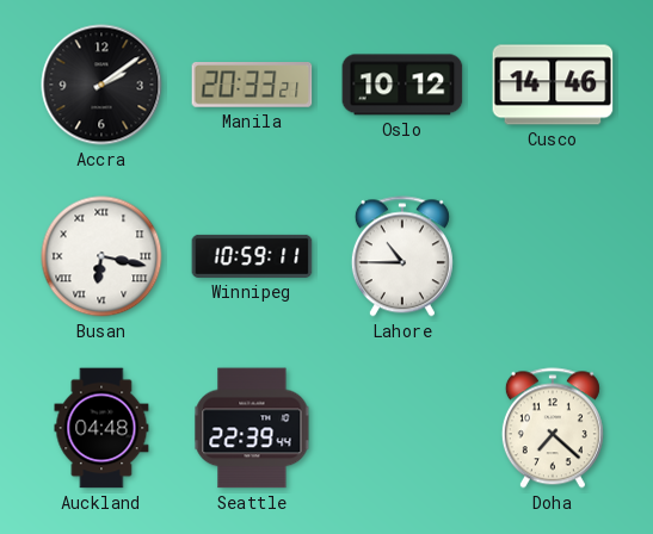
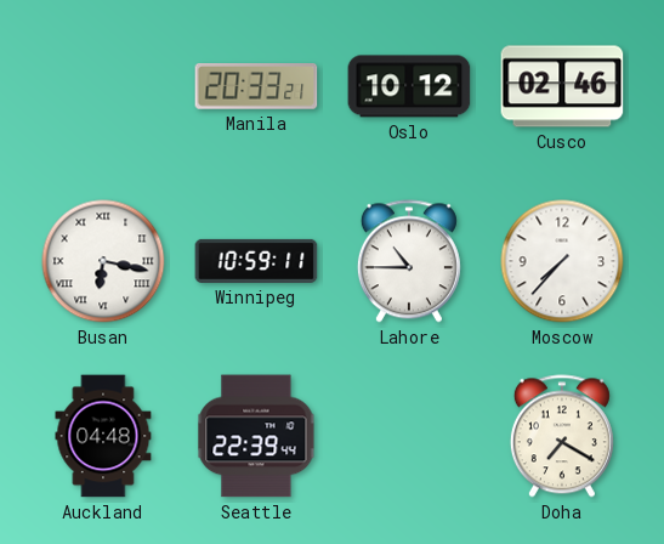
Accra: 2:09 -> none
Cusco: 14:46 -> 02:46
Moscow: none -> 7:37
Doha: 7:22 -> 7:20
